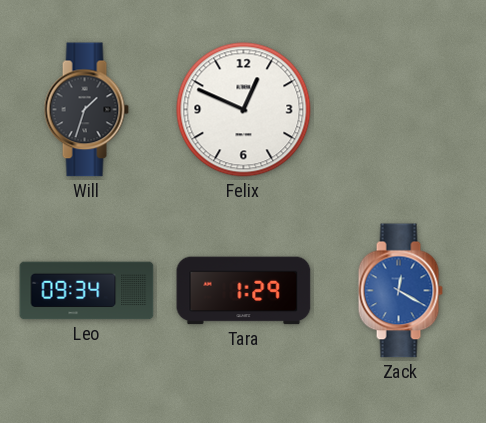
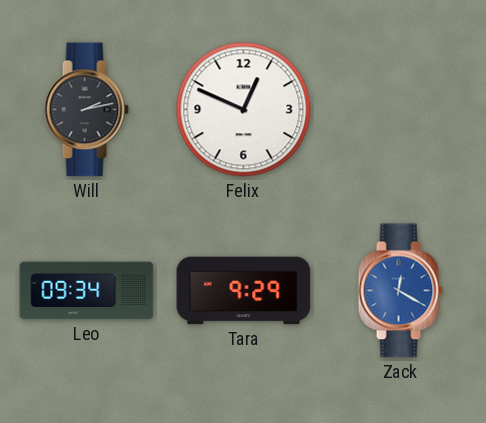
Will: 1:33 -> 2:13
Tara: 1:29 -> 9:29
